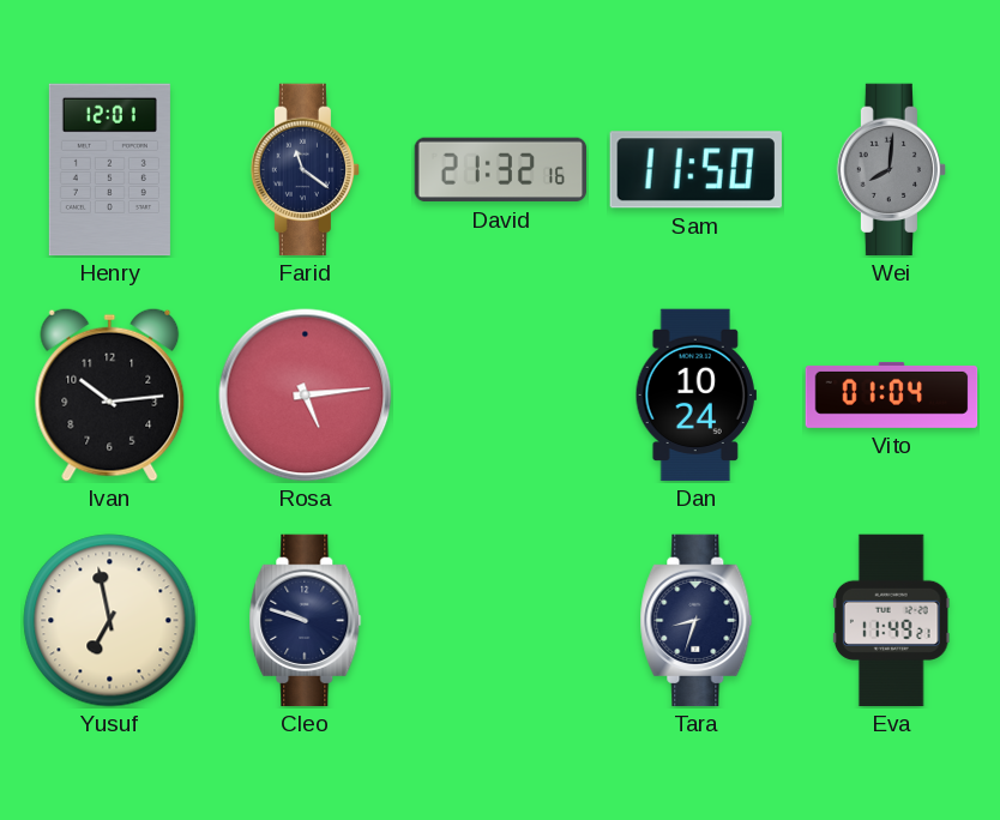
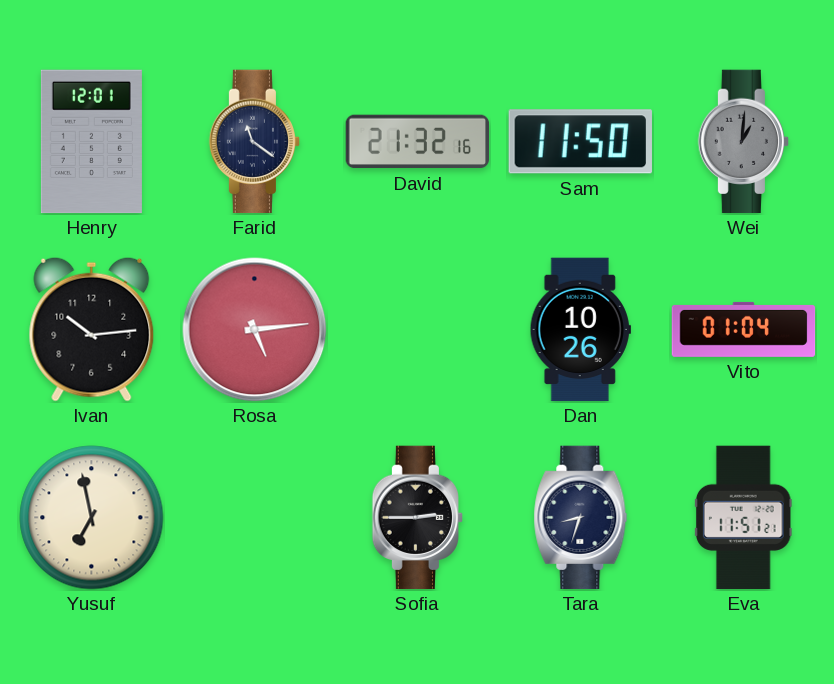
Wei: 8:01 -> 1:01
Dan: 10:24 -> 10:26
Cleo: 9:48 -> none
Sofia: none -> 2:45
Eva: 11:49 -> 11:51
